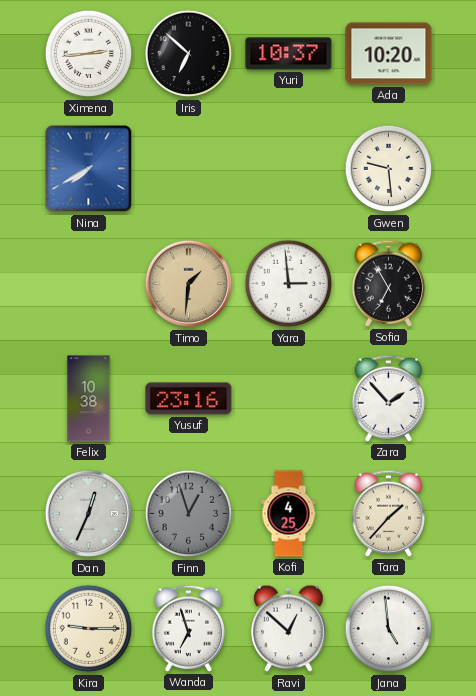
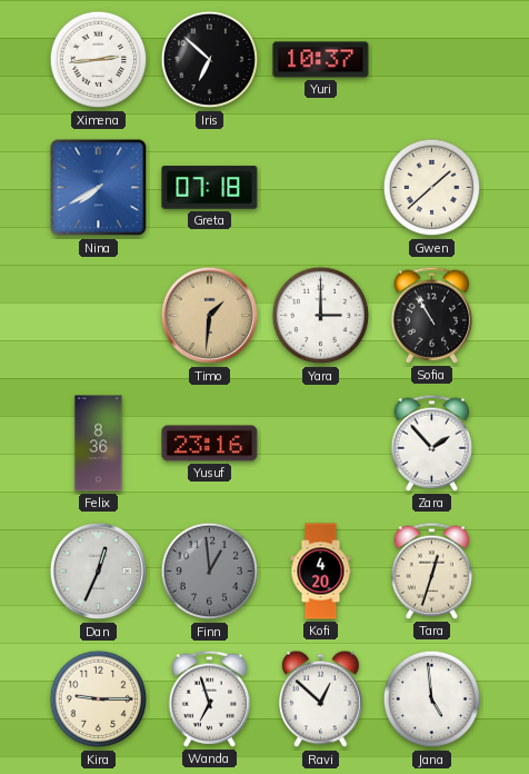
Ada: 10:20 -> none
Greta: none -> 07:18
Gwen: 9:29 -> 1:38
Yara: 2:59 -> 3:00
Sofia: 6:55 -> 10:55
Felix: 10:38 -> 8:36
Finn: 12:57 -> 12:59
Kofi: 4:25 -> 4:20
Tara: 1:37 -> 12:33
